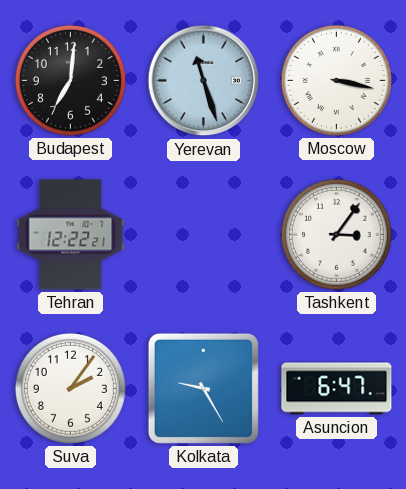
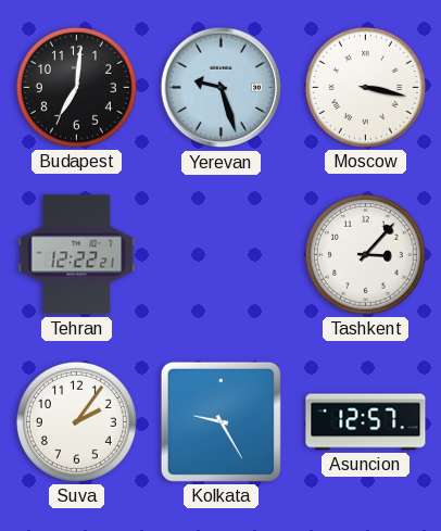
Yerevan: 11:27 -> 9:27
Tashkent: 3:06 -> 3:07
Asuncion: 6:47 -> 12:57
